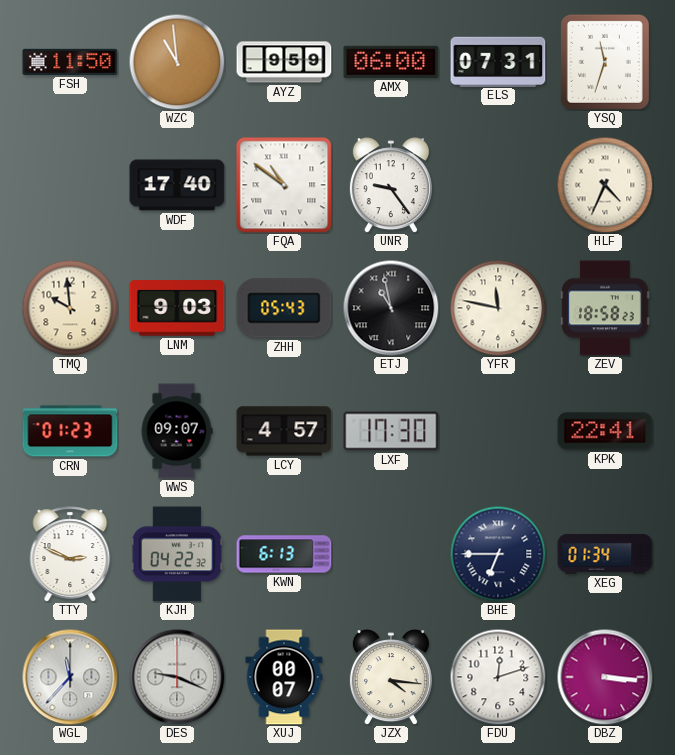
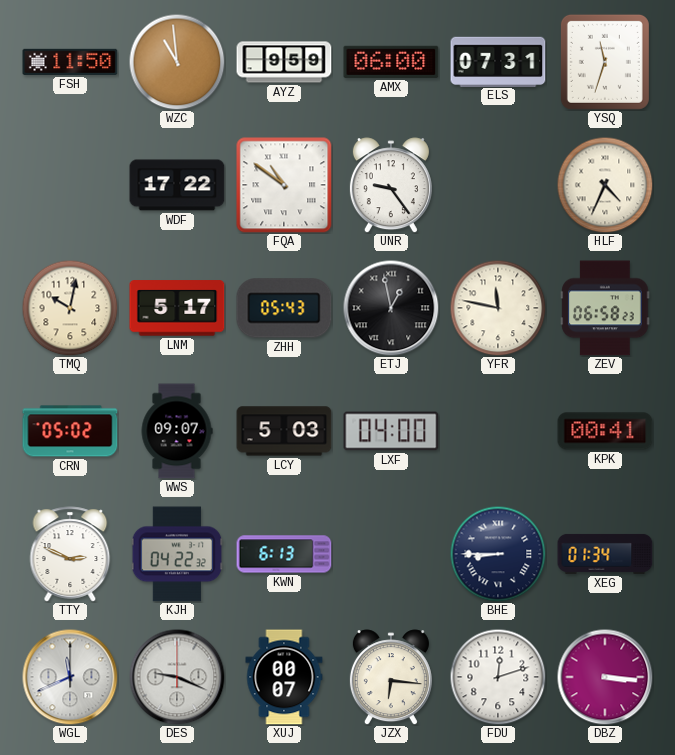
WDF: 17:40 -> 17:22
TMQ: 9:59 -> 10:02
LNM: 9:03 -> 5:17
ETJ: 10:58 -> 12:58
ZEV: 18:58 -> 06:58
CRN: 01:23 -> 05:02
LCY: 4:57 -> 5:03
LXF: 17:30 -> 04:00
KPK: 22:41 -> 00:41
BHE: 6:45 -> 8:45
WGL: 11:37 -> 11:41
JZX: 4:16 -> 6:16
